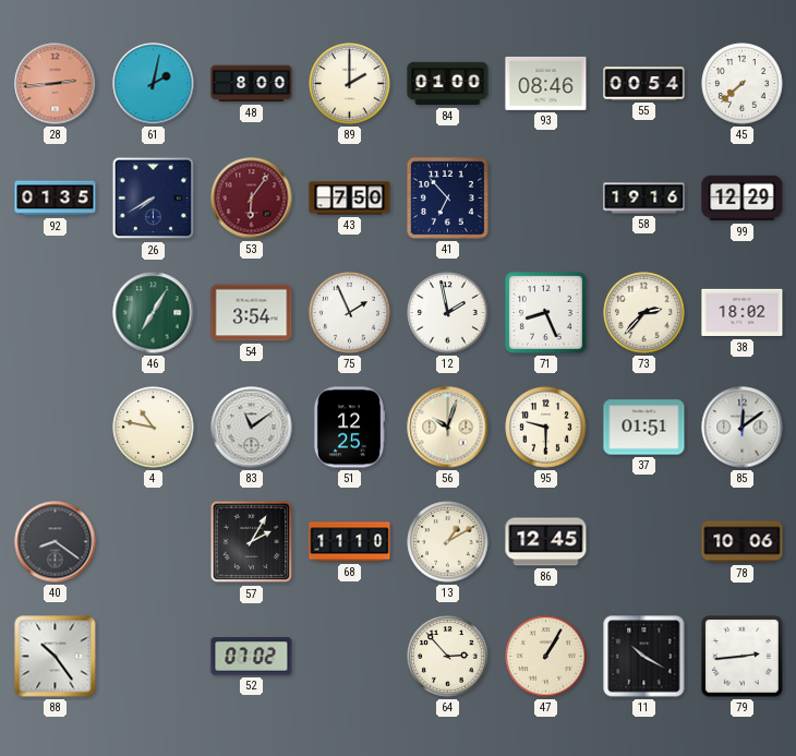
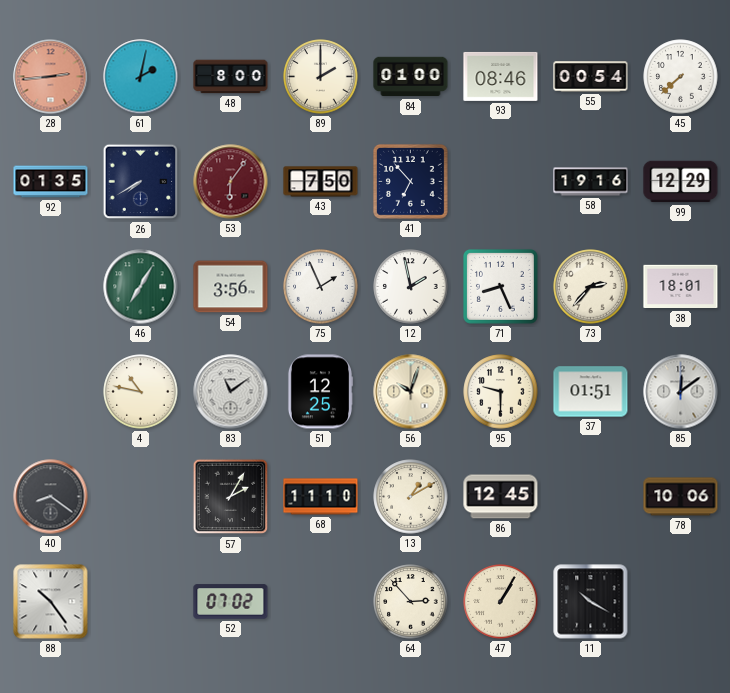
54: 3:54 -> 3:56
38: 18:02 -> 18:01
79: 2:44 -> none
